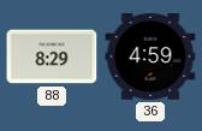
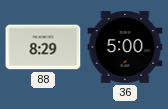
36: 4:59 -> 5:00
